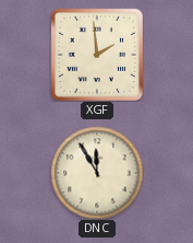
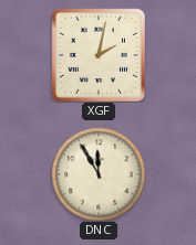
XGF: 1:59 -> 2:02
